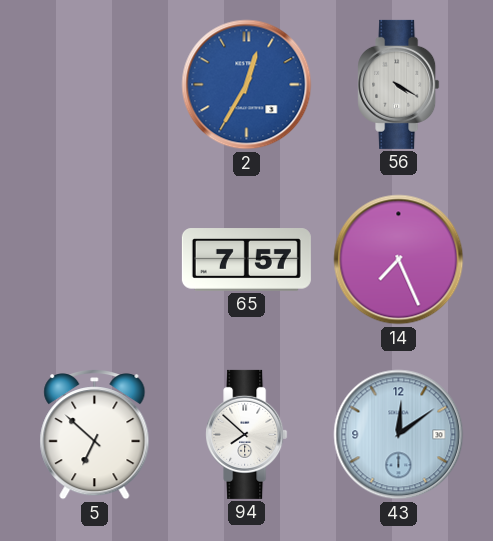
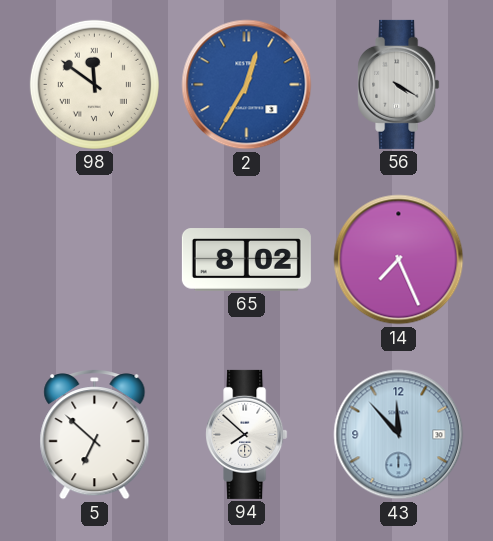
98: none -> 11:51
65: 7:57 -> 8:02
43: 12:09 -> 11:53
